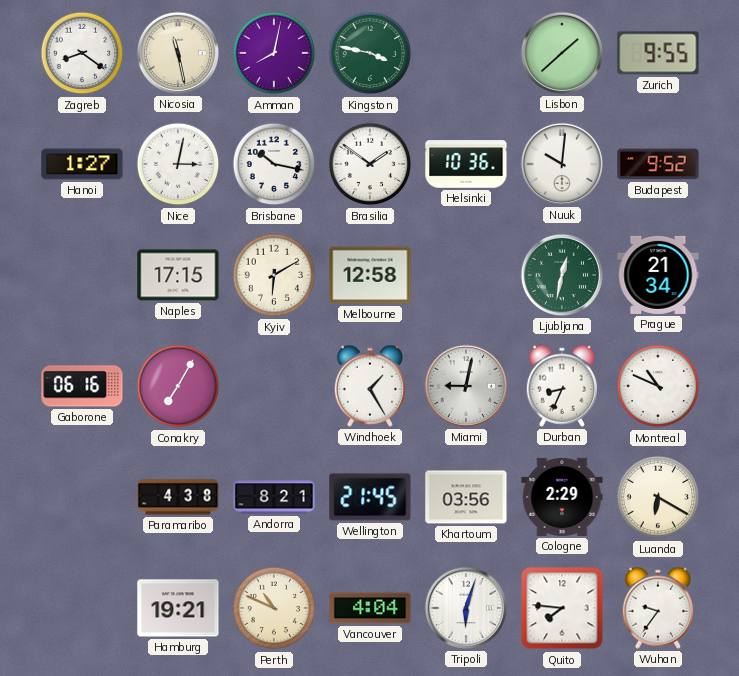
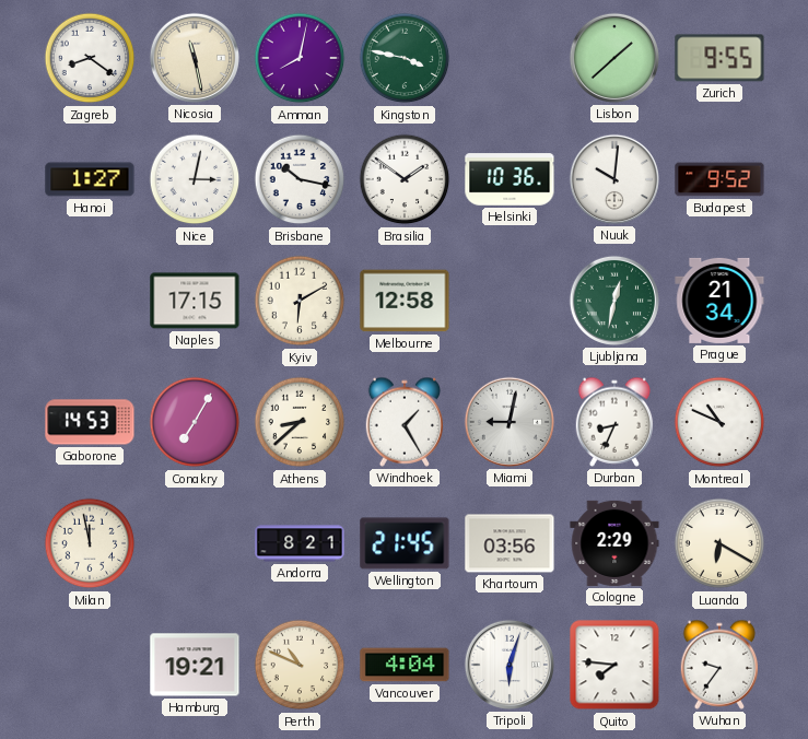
Gaborone: 06:16 -> 14:53
Athens: none -> 8:38
Milan: none -> 11:58
Paramaribo: 4:38 -> none
